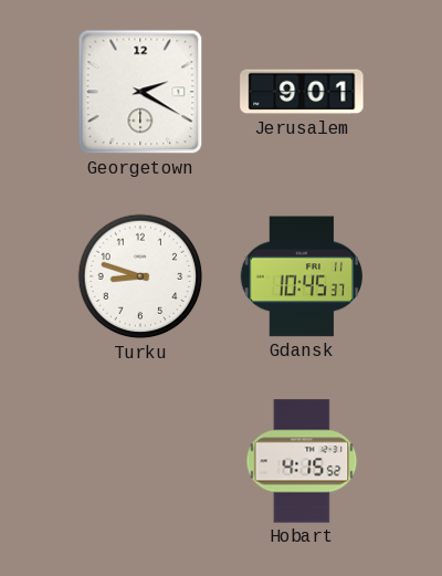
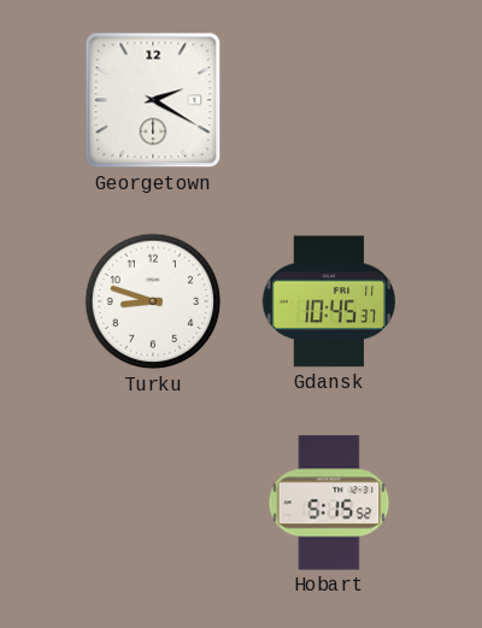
Jerusalem: 9:01 -> none
Hobart: 4:15 -> 5:15
